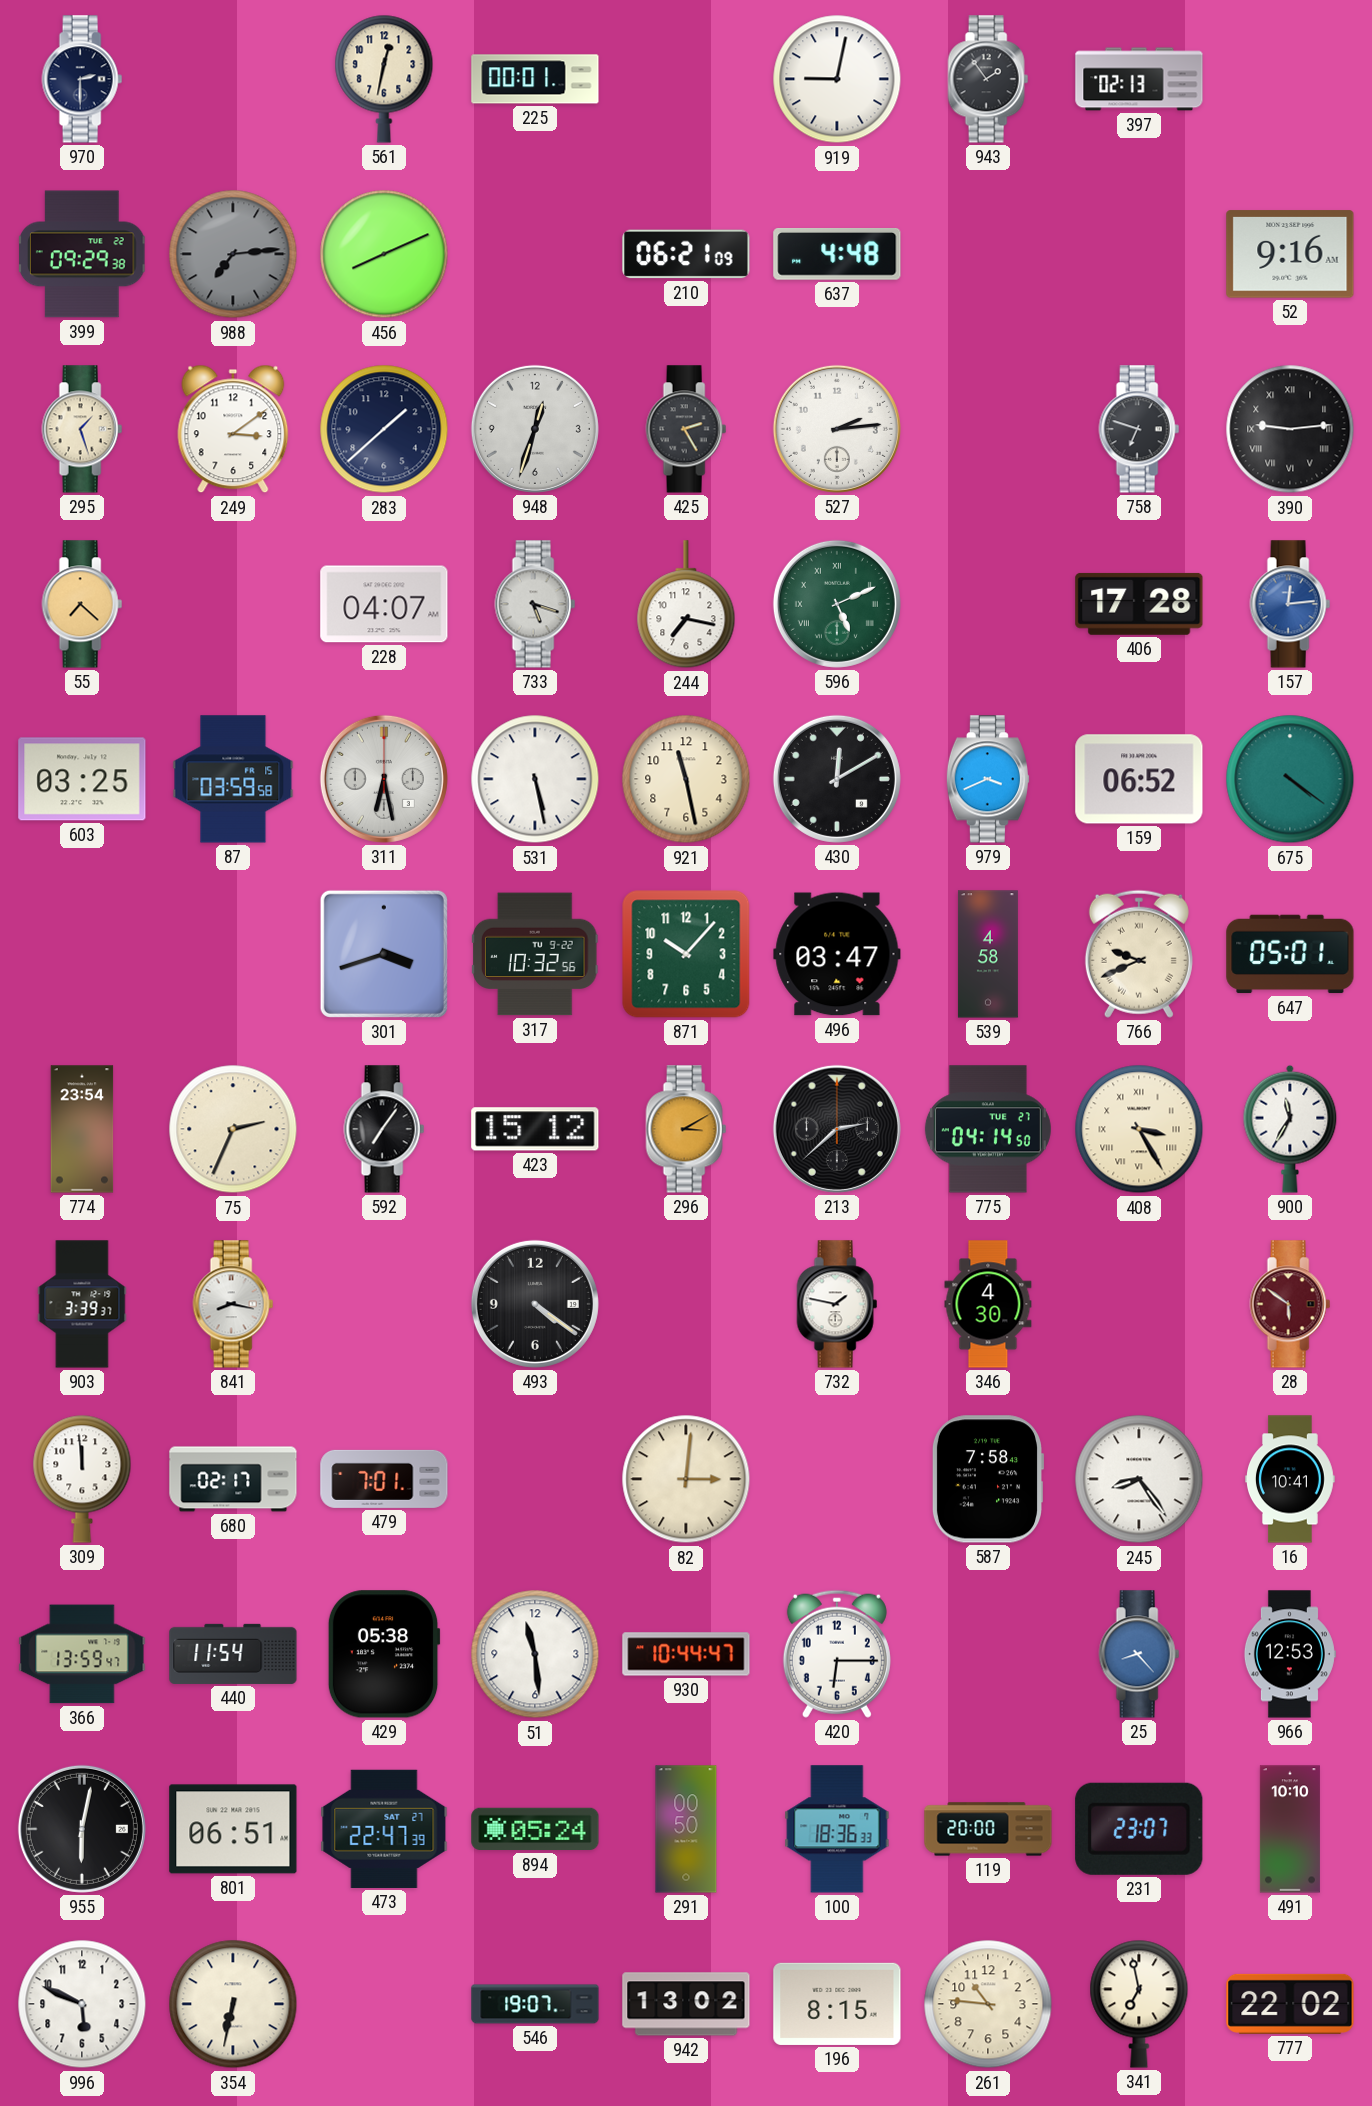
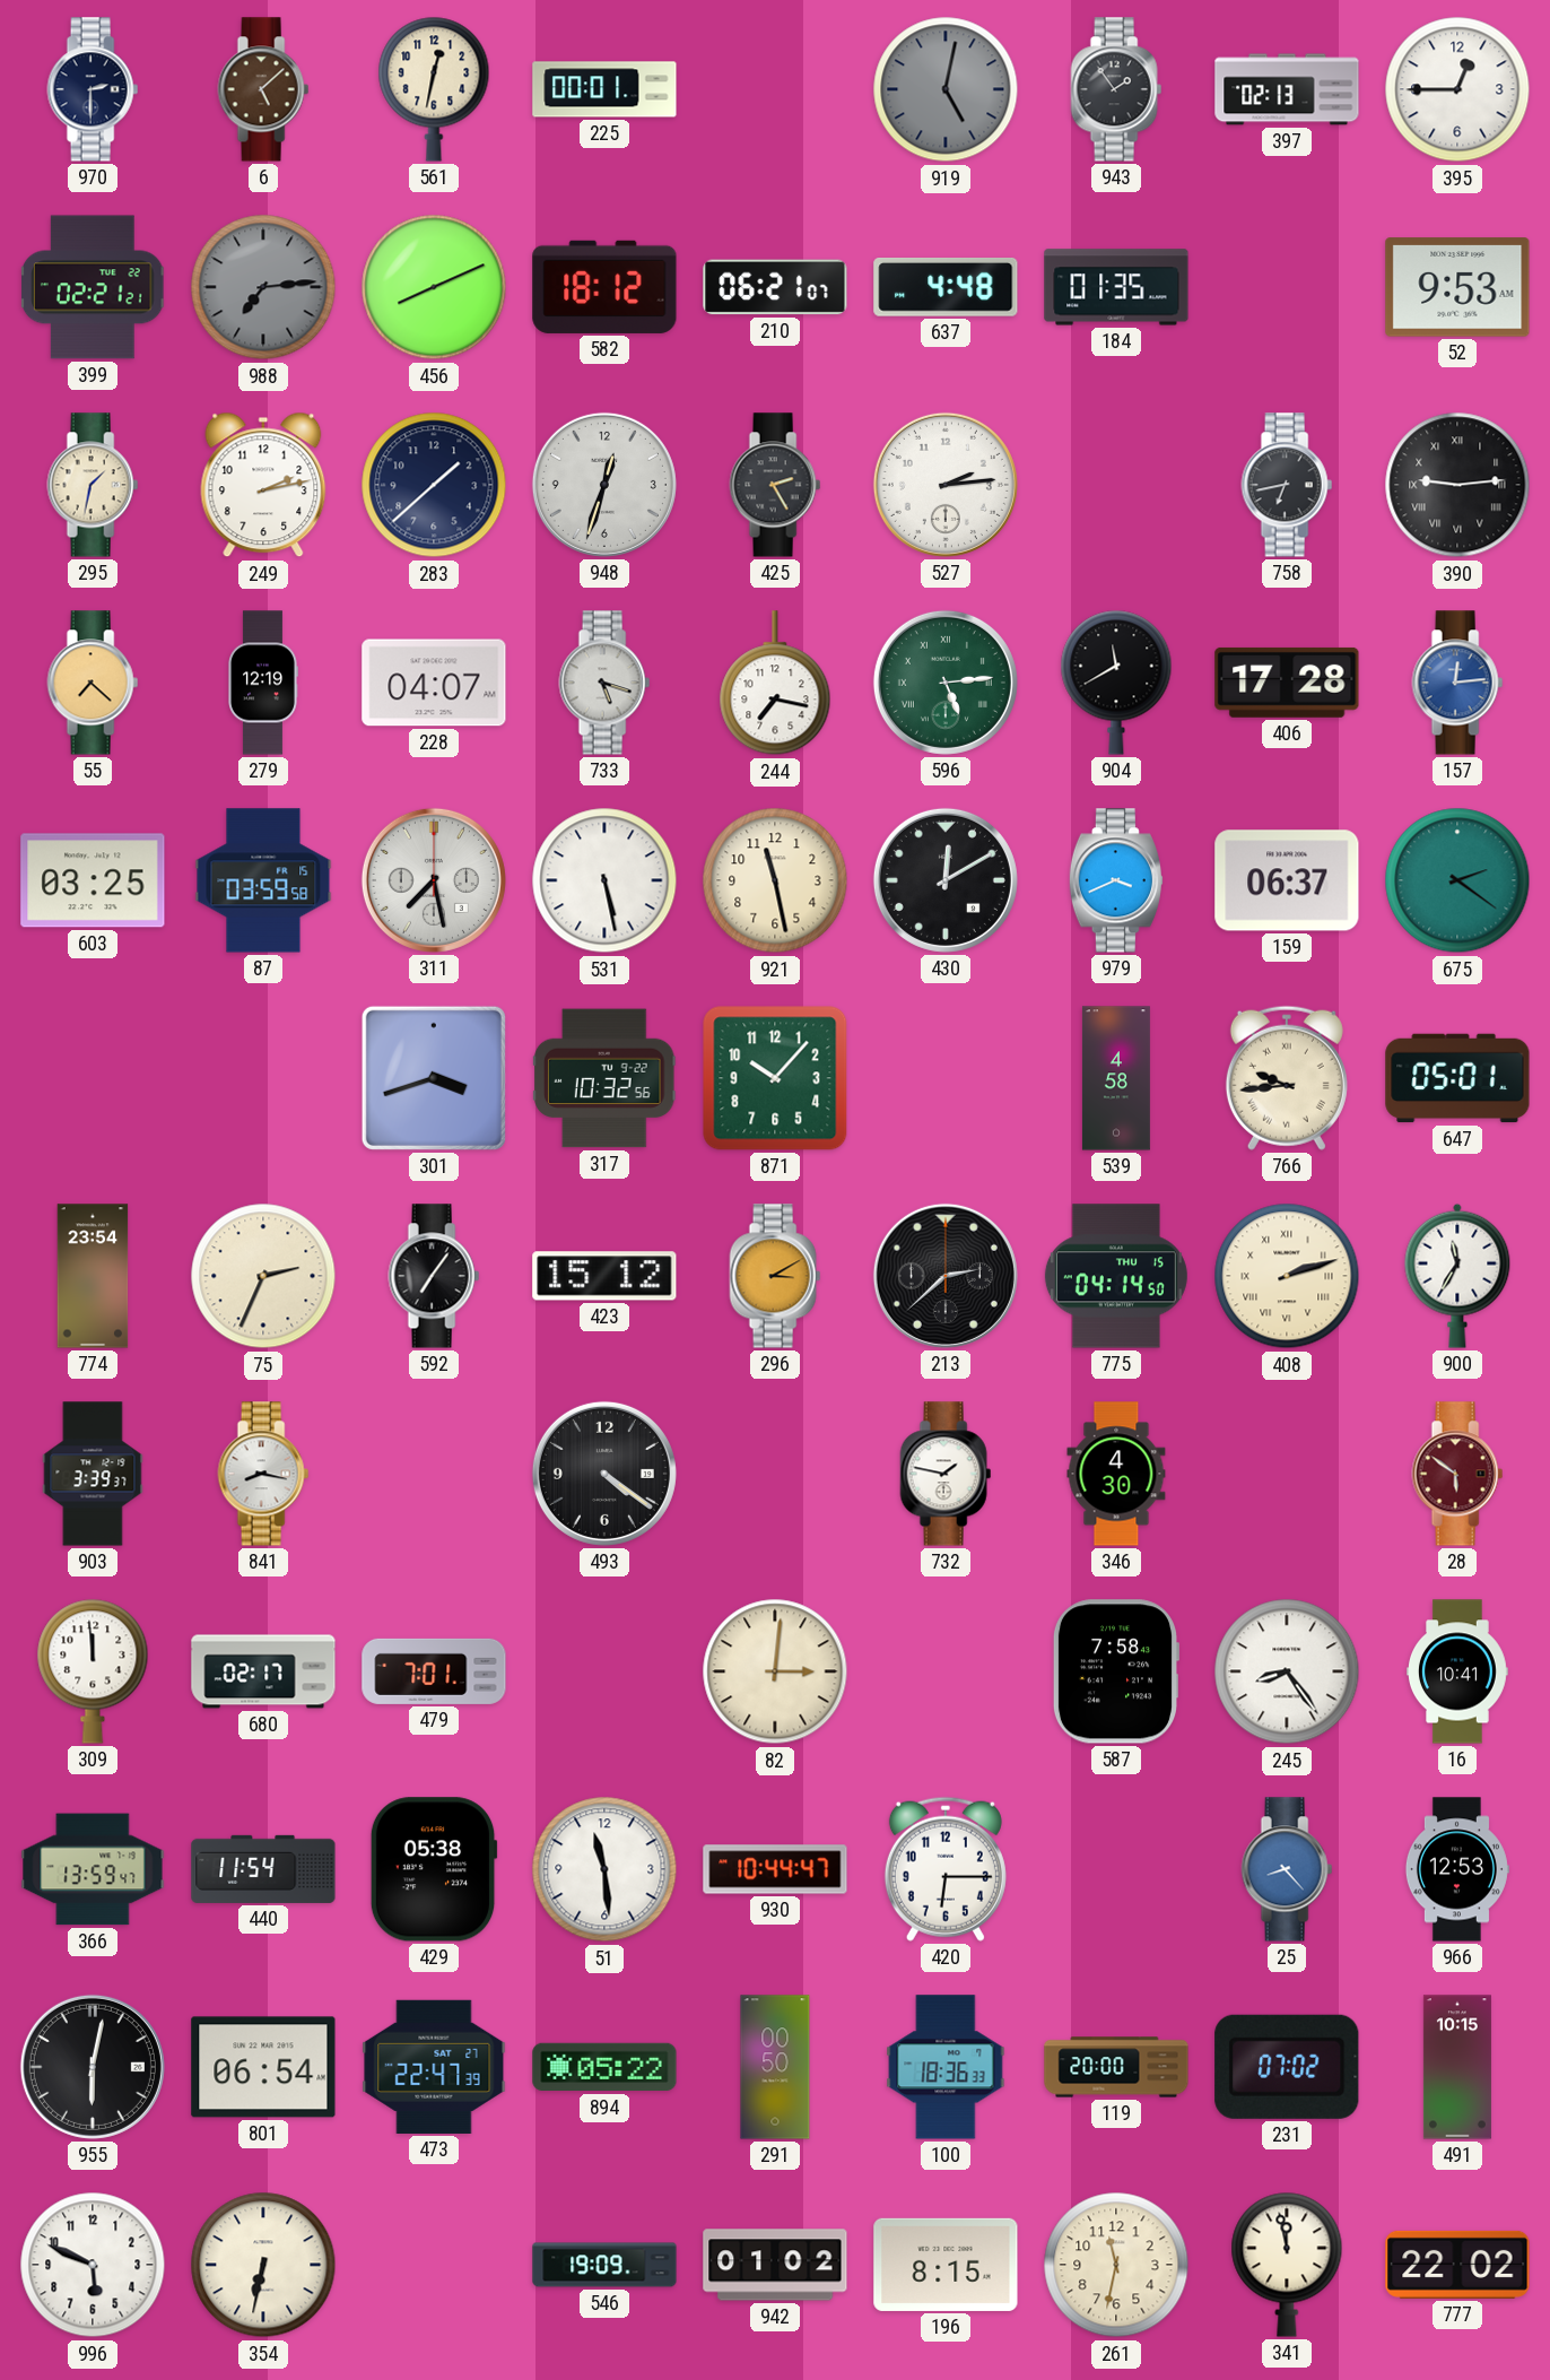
6: none -> 5:08
919: 9:02 -> 5:02
919 dial: white -> grey
395: none -> 12:45
399: 09:29 -> 02:21
582: none -> 18:12
210: 06:21:09 -> 06:21:07
184: none -> 01:35
52: 9:16 -> 9:53
295: 1:27 -> 1:32
249: 3:09 -> 2:13
758: 6:48 -> 6:43
279: none -> 12:19
596: 5:11 -> 5:14
904: none -> 11:40
311: 6:28 -> 7:28
159: 06:52 -> 06:37
675: 4:21 -> 2:21
496: 03:47 -> none
766: 9:41 -> 9:44
775 date: TUE 27 -> THU 15
408: 3:25 -> 2:12
801: 06:51 -> 06:54
894: 05:24 -> 05:22
231: 23:07 -> 07:02
491: 10:10 -> 10:15
546: 19:07 -> 19:09
942: 13:02 -> 01:02
261: 10:46 -> 11:32
341: 6:58 -> 11:58
